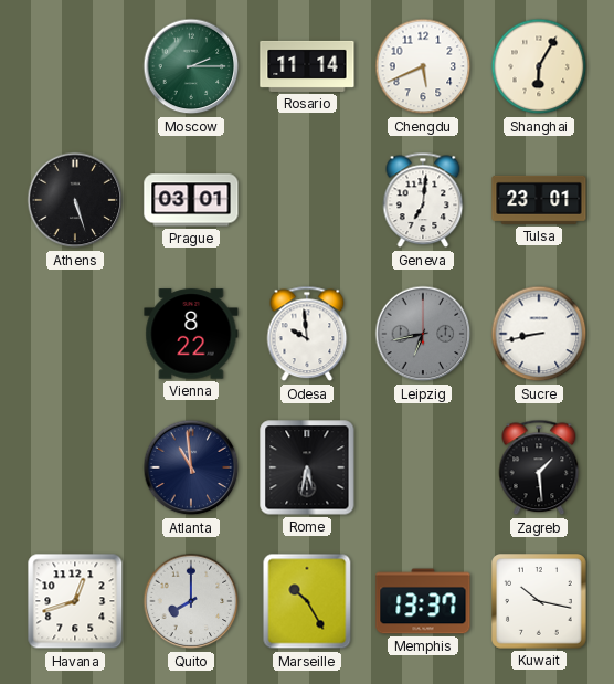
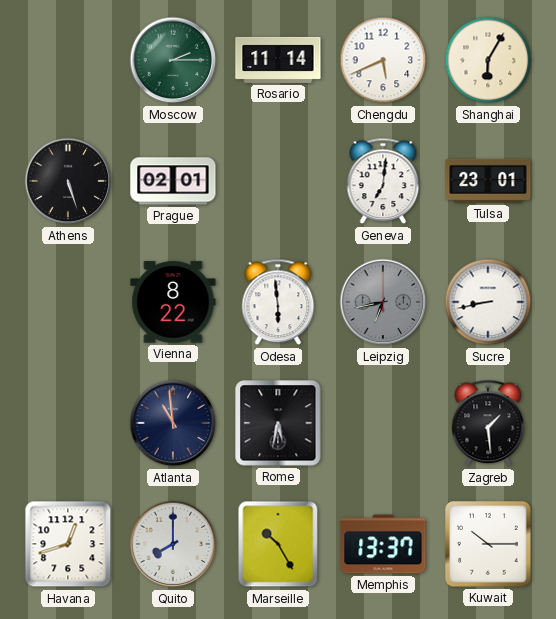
Prague: 03:01 -> 02:01
Odesa: 9:59 -> 5:59
Kuwait: 10:17 -> 10:15
